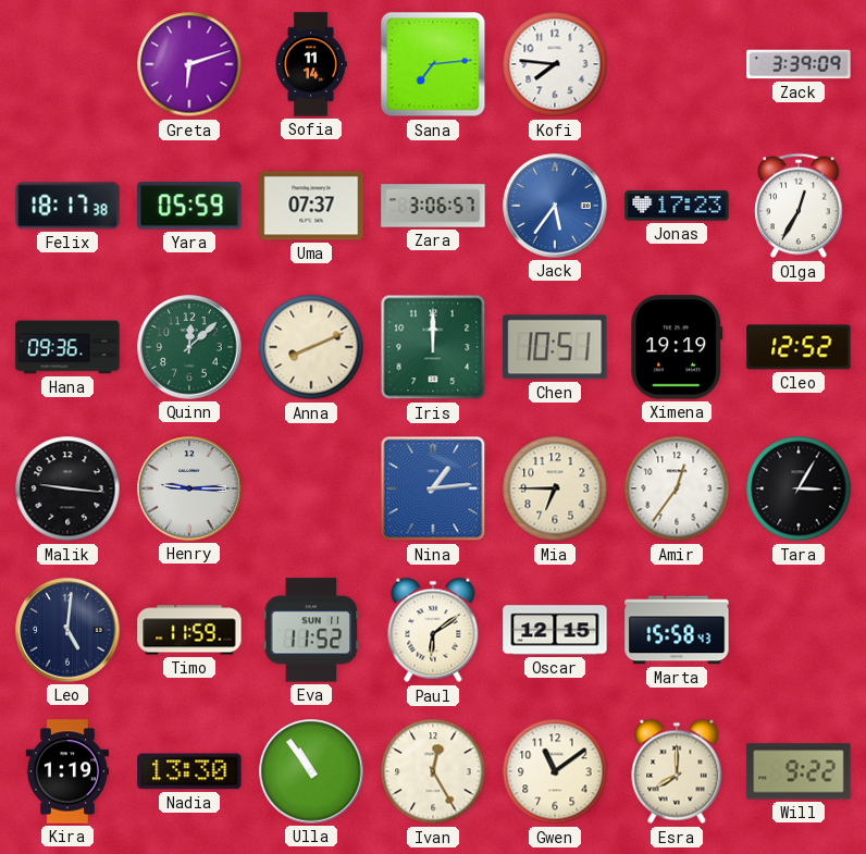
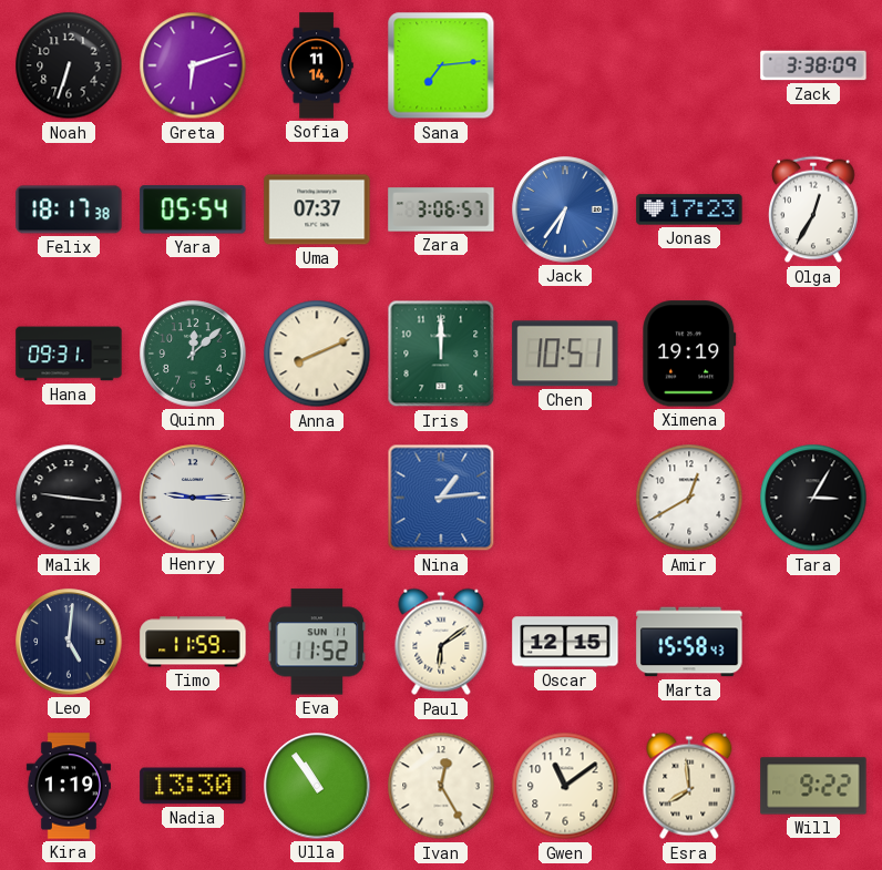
Noah: none -> 6:33
Kofi: 7:46 -> none
Zack: 3:39 -> 3:38
Yara: 05:59 -> 05:54
Jack: 5:36 -> 6:36
Hana: 09:36 -> 09:31
Cleo: 12:52 -> none
Mia: 6:45 -> none
Amir: 12:36 -> 12:40
Esra: 8:00 -> 7:59
